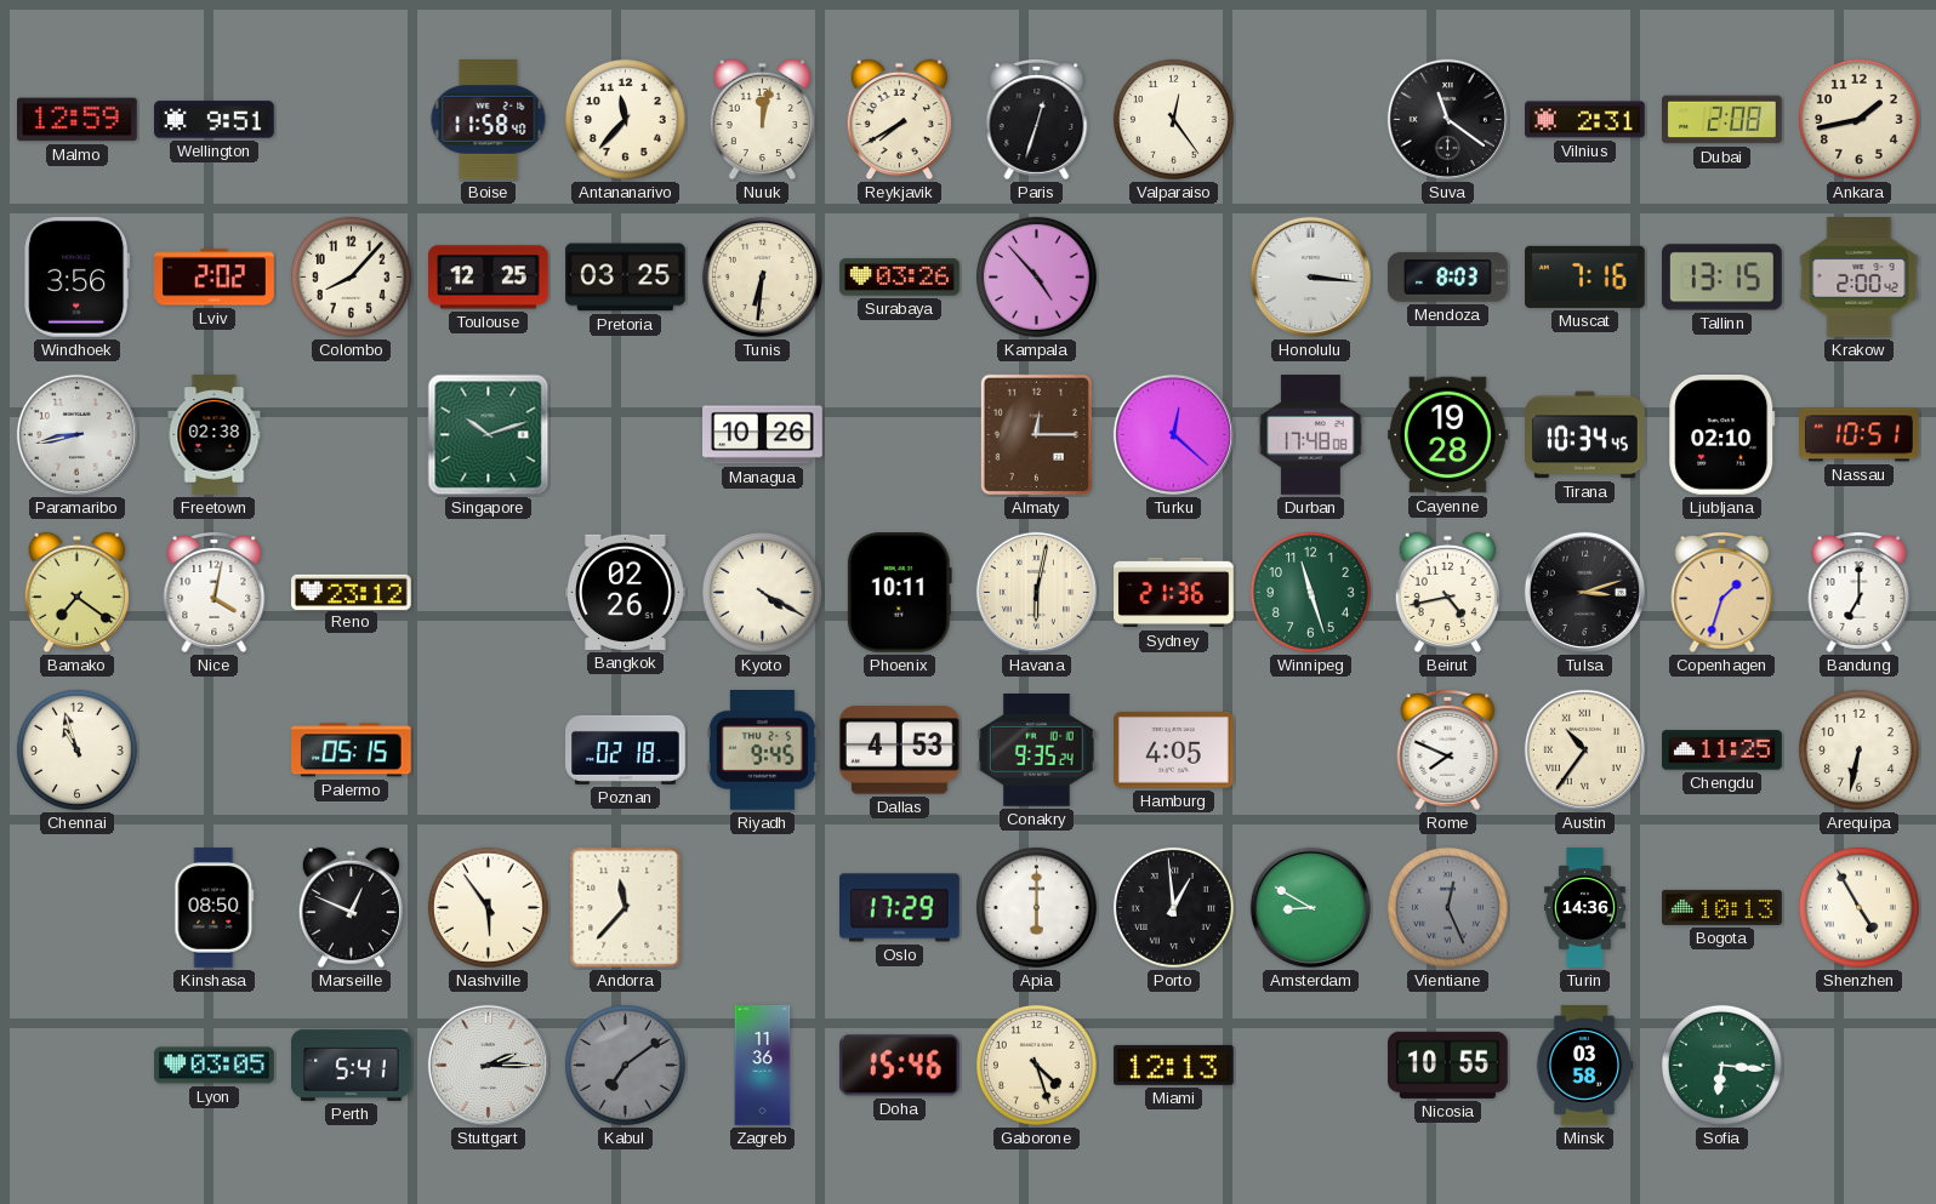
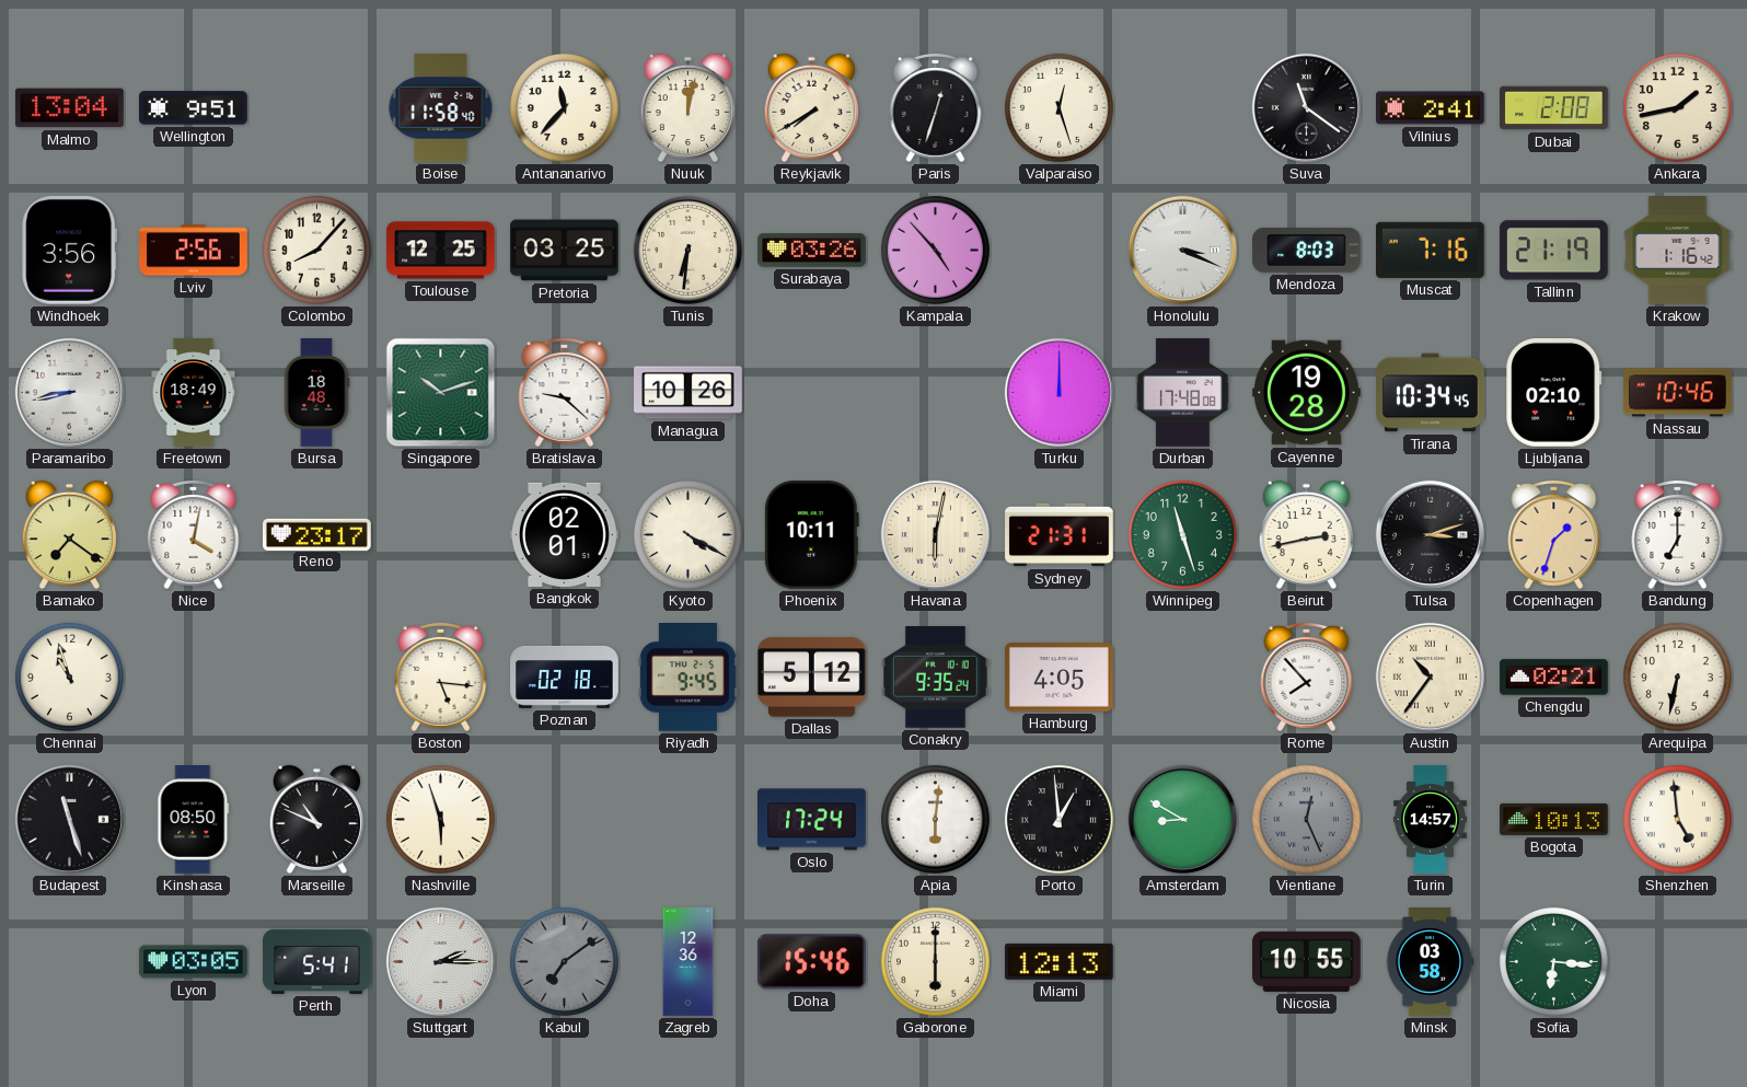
Malmo: 12:59 -> 13:04
Valparaiso: 12:24 -> 12:27
Vilnius: 2:31 -> 2:41
Lviv: 2:02 -> 2:56
Honolulu: 3:16 -> 3:19
Tallinn: 13:15 -> 21:19
Krakow: 2:00 -> 1:16
Freetown: 02:38 -> 18:49
Bursa: none -> 18:48
Bratislava: none -> 9:22
Almaty: 12:15 -> none
Turku: 12:22 -> 12:00
Nassau: 10:51 -> 10:46
Reno: 23:12 -> 23:17
Bangkok: 02:26 -> 02:01
Sydney: 21:36 -> 21:31
Beirut: 4:43 -> 2:43
Palermo: 05:15 -> none
Boston: none -> 5:16
Dallas: 4:53 -> 5:12
Rome: 7:49 -> 7:53
Chengdu: 11:25 -> 02:21
Budapest: none -> 11:27
Marseille: 12:49 -> 10:49
Nashville: 5:54 -> 5:57
Andorra: 11:37 -> none
Oslo: 17:29 -> 17:24
Apia: 6:00 -> 6:01
Turin: 14:36 -> 14:57
Shenzhen: 4:55 -> 4:59
Zagreb: 11:36 -> 12:36
Gaborone: 4:27 -> 6:00
